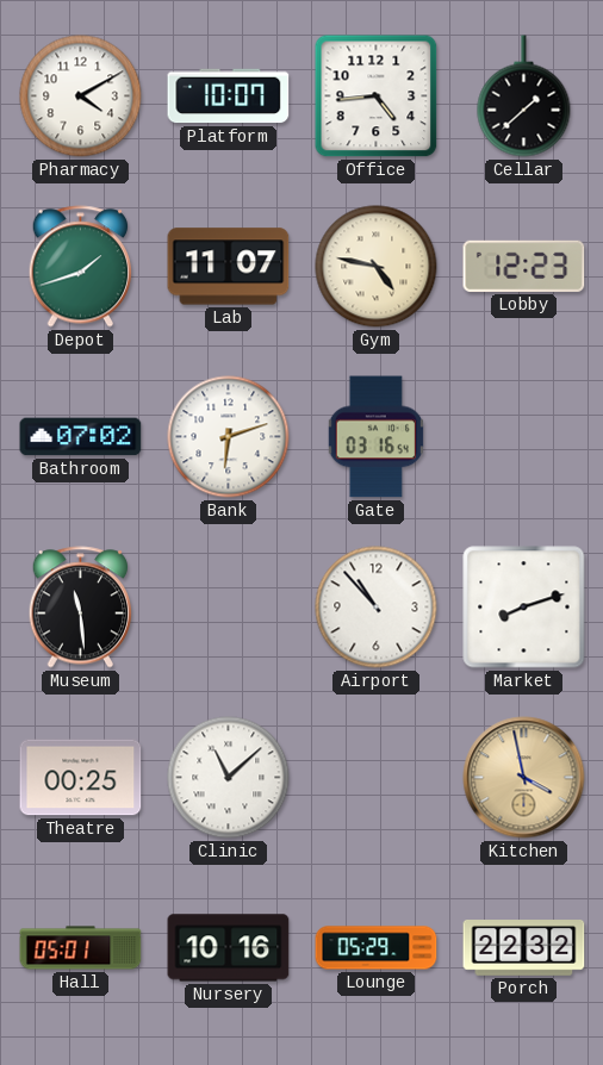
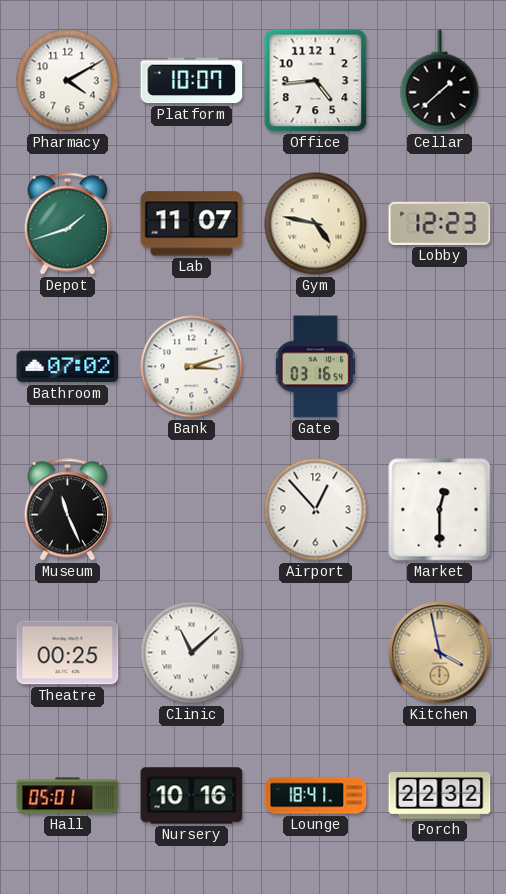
Bank: 6:12 -> 3:12
Museum: 11:29 -> 11:26
Airport: 10:53 -> 12:53
Market: 8:12 -> 12:30
Lounge: 05:29 -> 18:41
